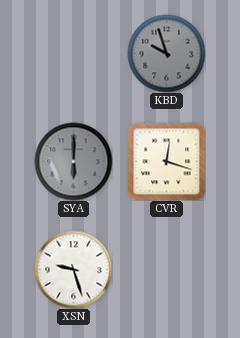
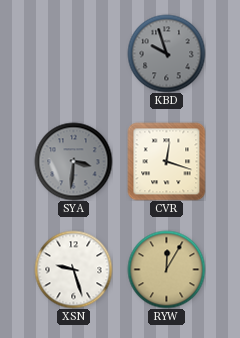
SYA: 6:00 -> 3:31
RYW: none -> 12:05
